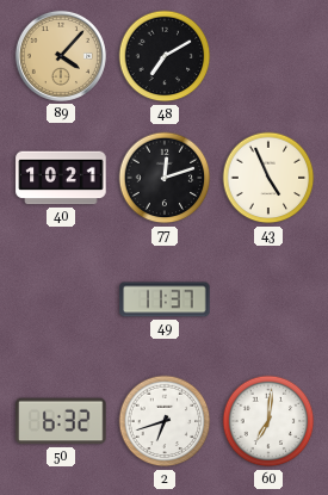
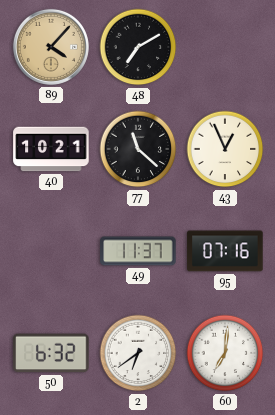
77: 12:12 -> 11:22
43: 4:56 -> 12:56
95: none -> 07:16
2: 6:42 -> 6:39
